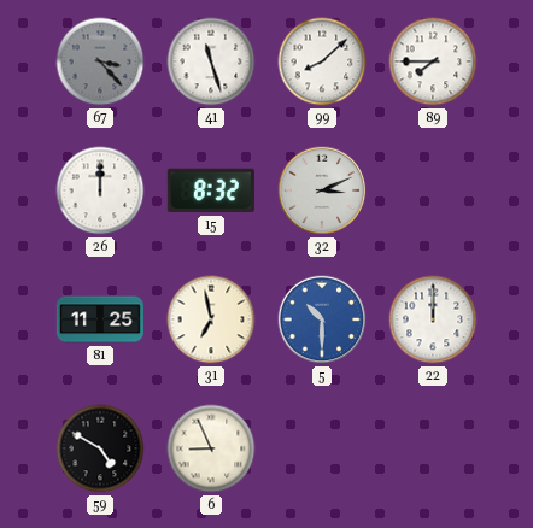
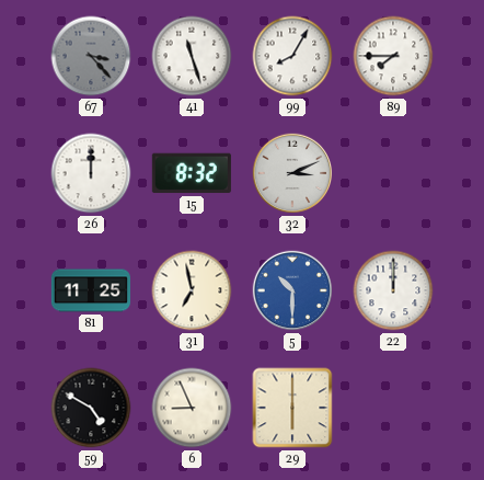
99: 8:08 -> 8:05
29: none -> 6:00
